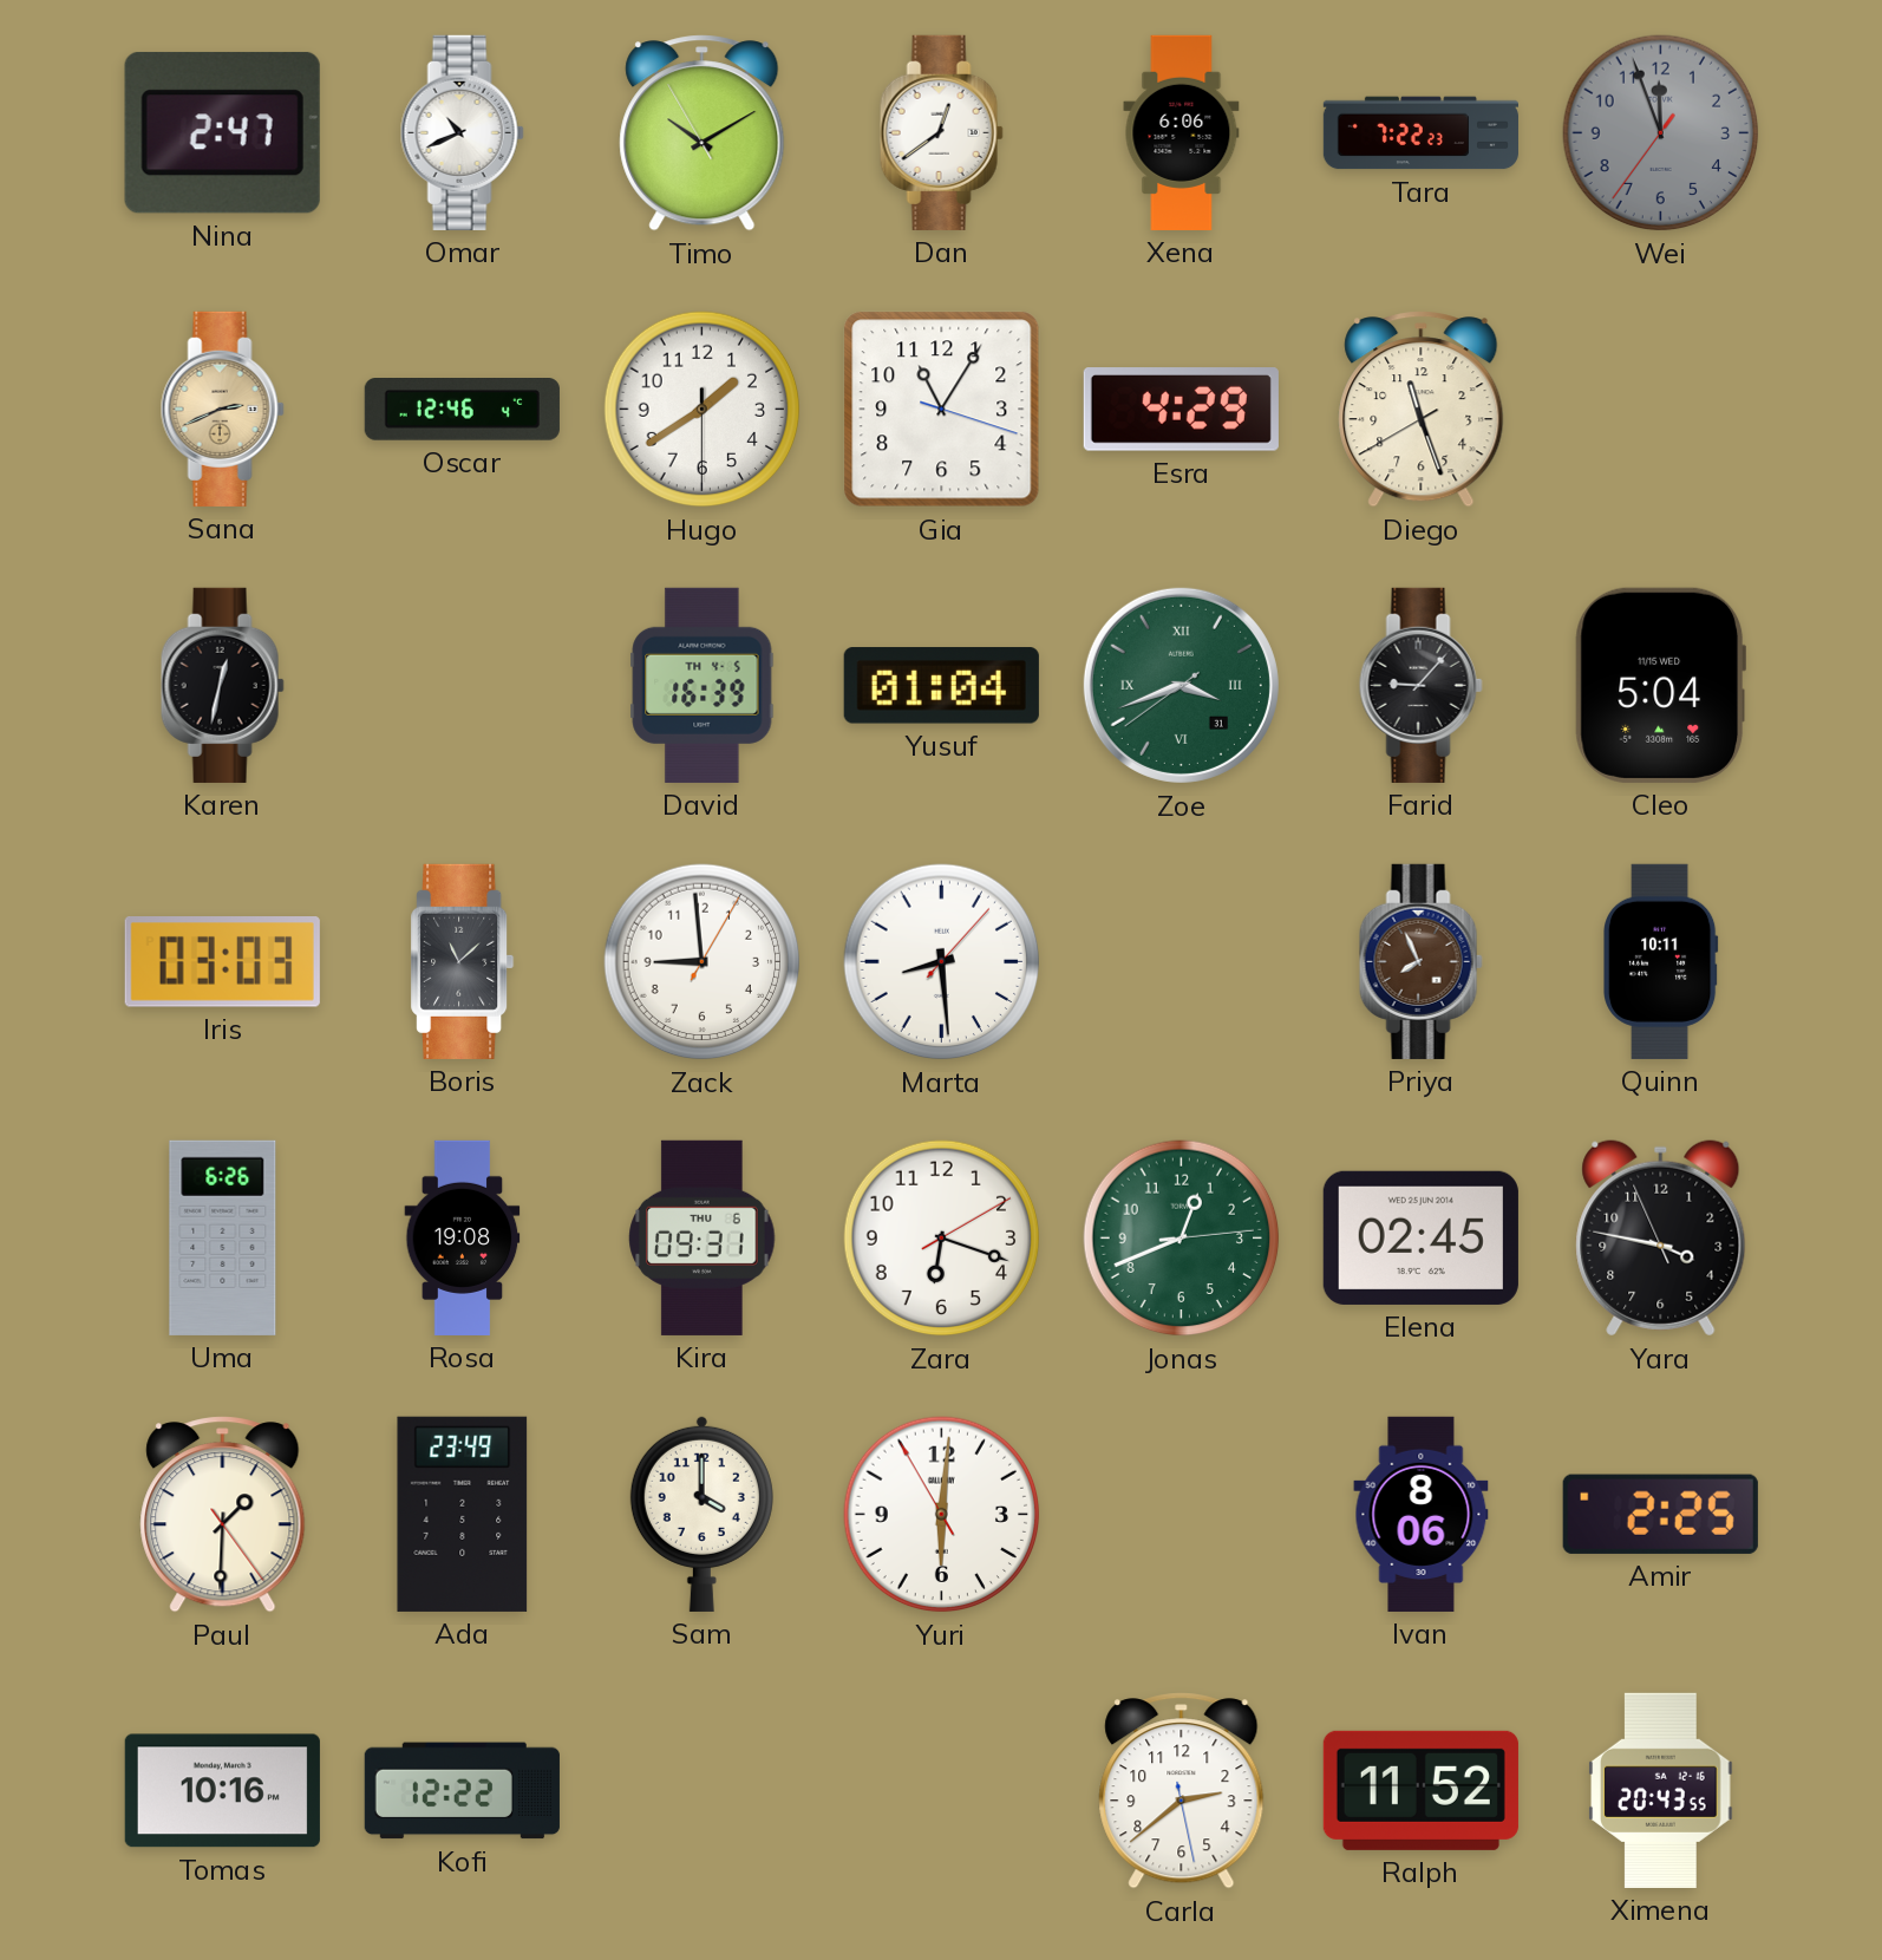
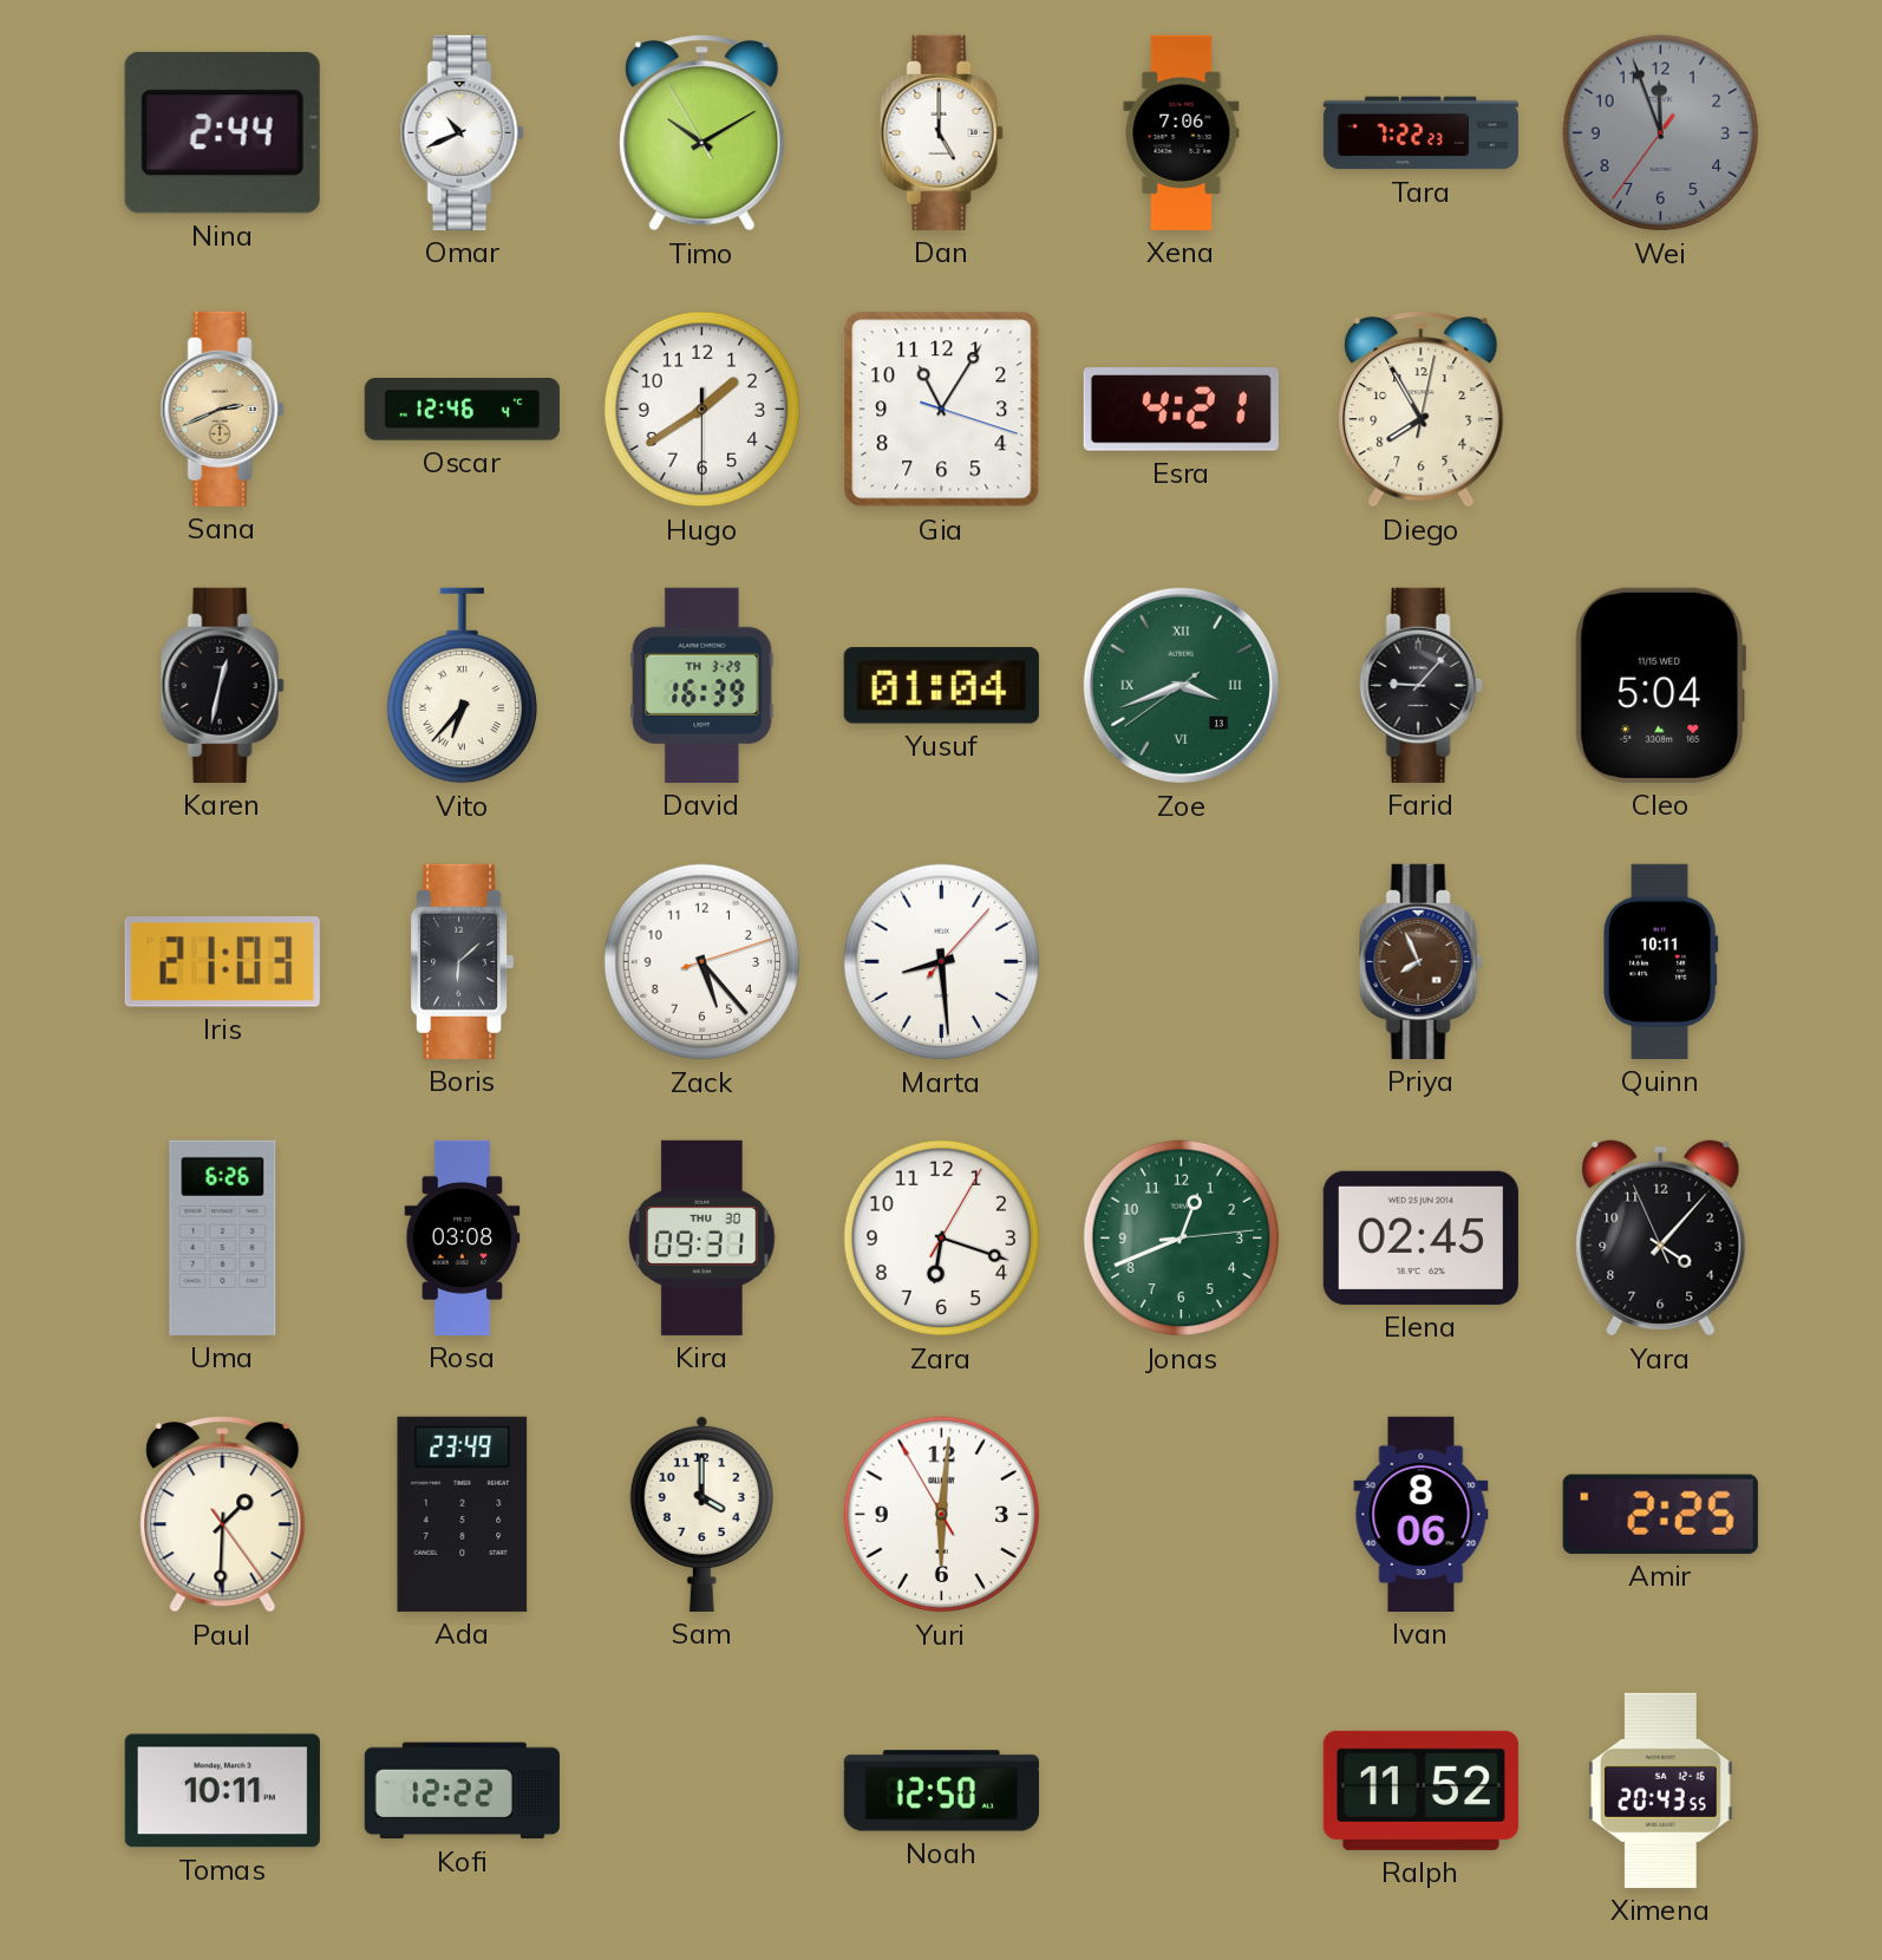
Nina: 2:47 -> 2:44
Dan: 12:39 -> 5:00
Xena: 6:06 -> 7:06
Esra: 4:29 -> 4:21
Diego: 11:26 -> 7:55
Vito: none -> 6:37
David date: TH 4-5 -> TH 3-29
Zoe date: 31 -> 13
Iris: 03:03 -> 21:03
Boris: 11:08 -> 6:08
Zack: 8:59 -> 5:23
Rosa: 19:08 -> 03:08
Kira date: THU 6 -> THU 30
Zara: 6:18:10 -> 6:18:05
Yara: 3:46 -> 4:06
Tomas: 10:16 -> 10:11
Noah: none -> 12:50
Carla: 2:38 -> none
